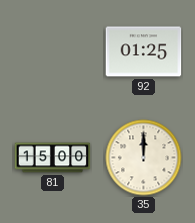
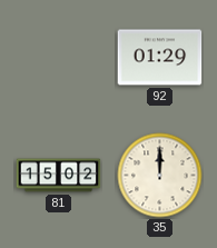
92: 01:25 -> 01:29
81: 15:00 -> 15:02
